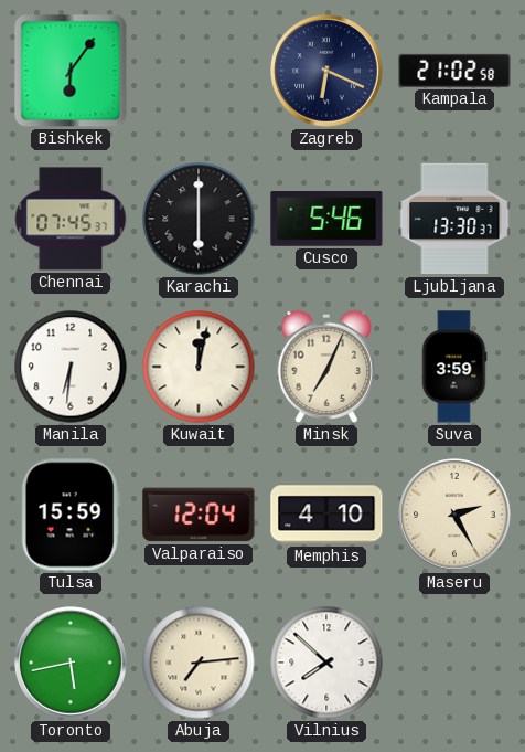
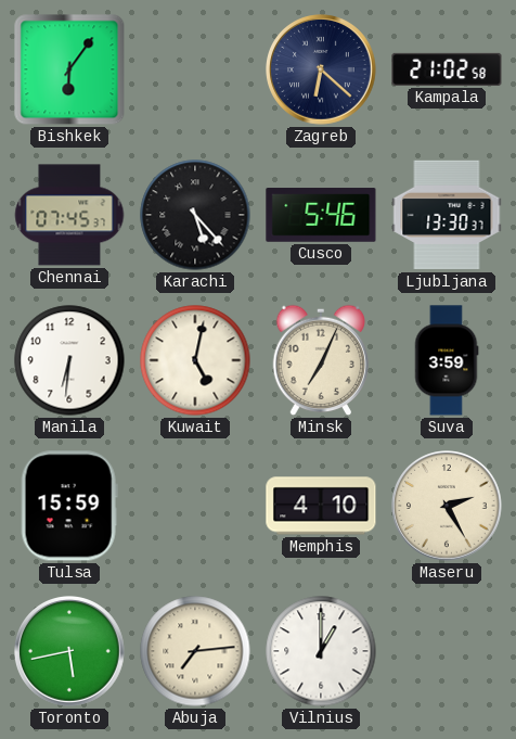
Zagreb: 6:19 -> 6:22
Karachi: 6:00 -> 5:23
Kuwait: 12:02 -> 5:02
Valparaiso: 12:04 -> none
Vilnius: 7:52 -> 1:00
